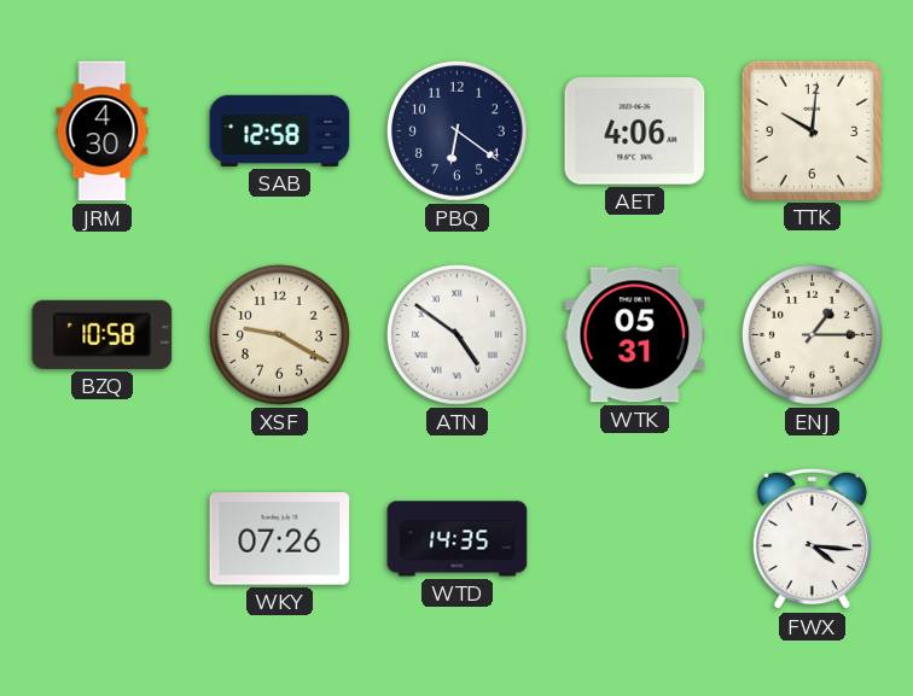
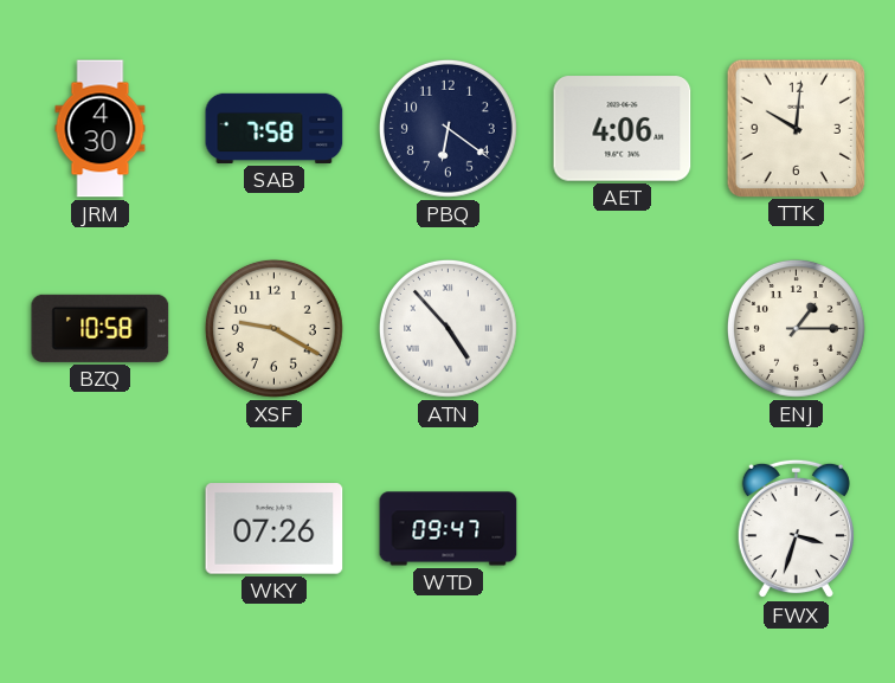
SAB: 12:58 -> 7:58
ATN: 4:51 -> 4:53
WTK: 05:31 -> none
WTD: 14:35 -> 09:47
FWX: 4:16 -> 3:33
